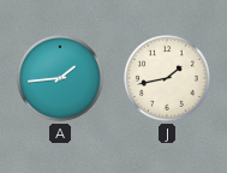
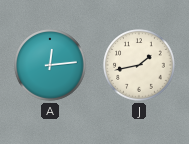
A: 1:44 -> 12:14
